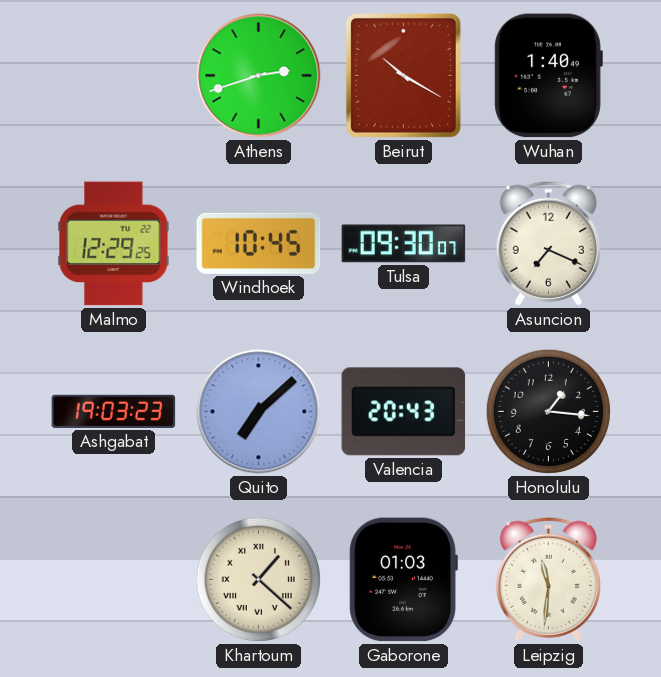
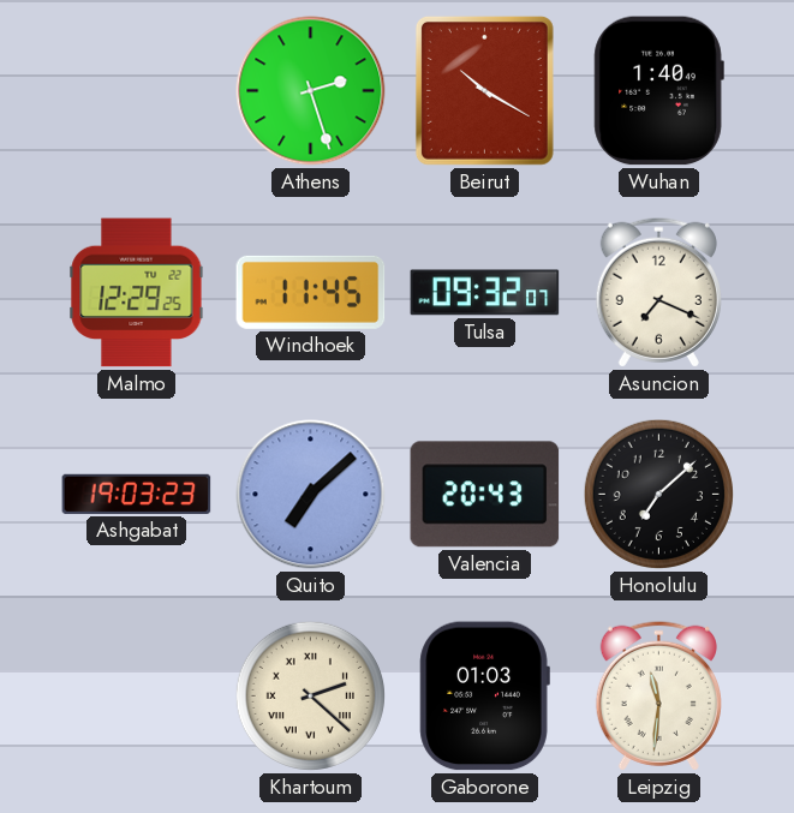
Athens: 2:42 -> 2:27
Windhoek: 10:45 -> 11:45
Tulsa: 09:30 -> 09:32
Honolulu: 1:16 -> 7:08
Khartoum: 1:22 -> 2:22
